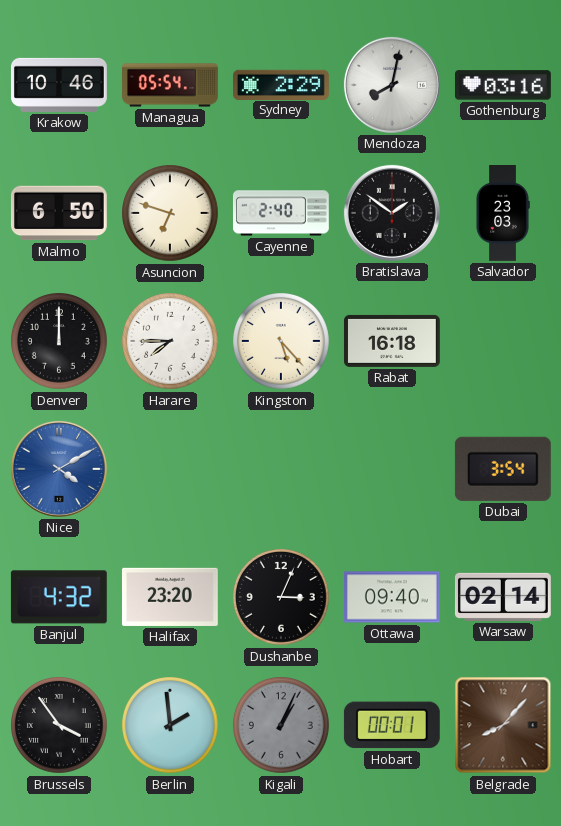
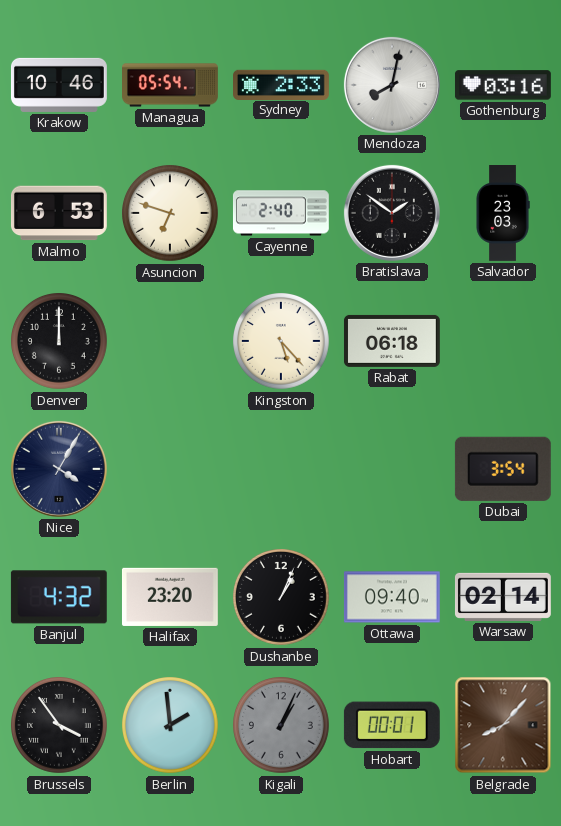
Sydney: 2:29 -> 2:33
Malmo: 6:50 -> 6:53
Harare: 7:45 -> none
Rabat: 16:18 -> 06:18
Nice: 4:10 -> 4:05
Nice dial: blue -> navy
Dushanbe: 3:04 -> 1:04
